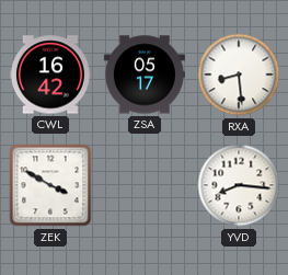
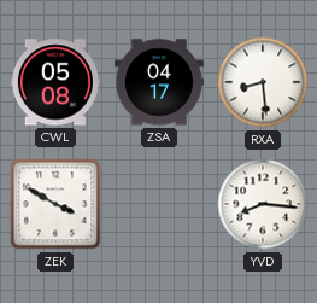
CWL: 16:42 -> 05:08
ZSA: 05:17 -> 04:17
